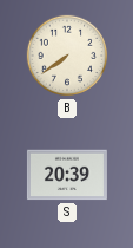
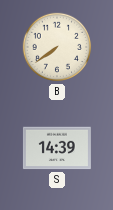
S: 20:39 -> 14:39
